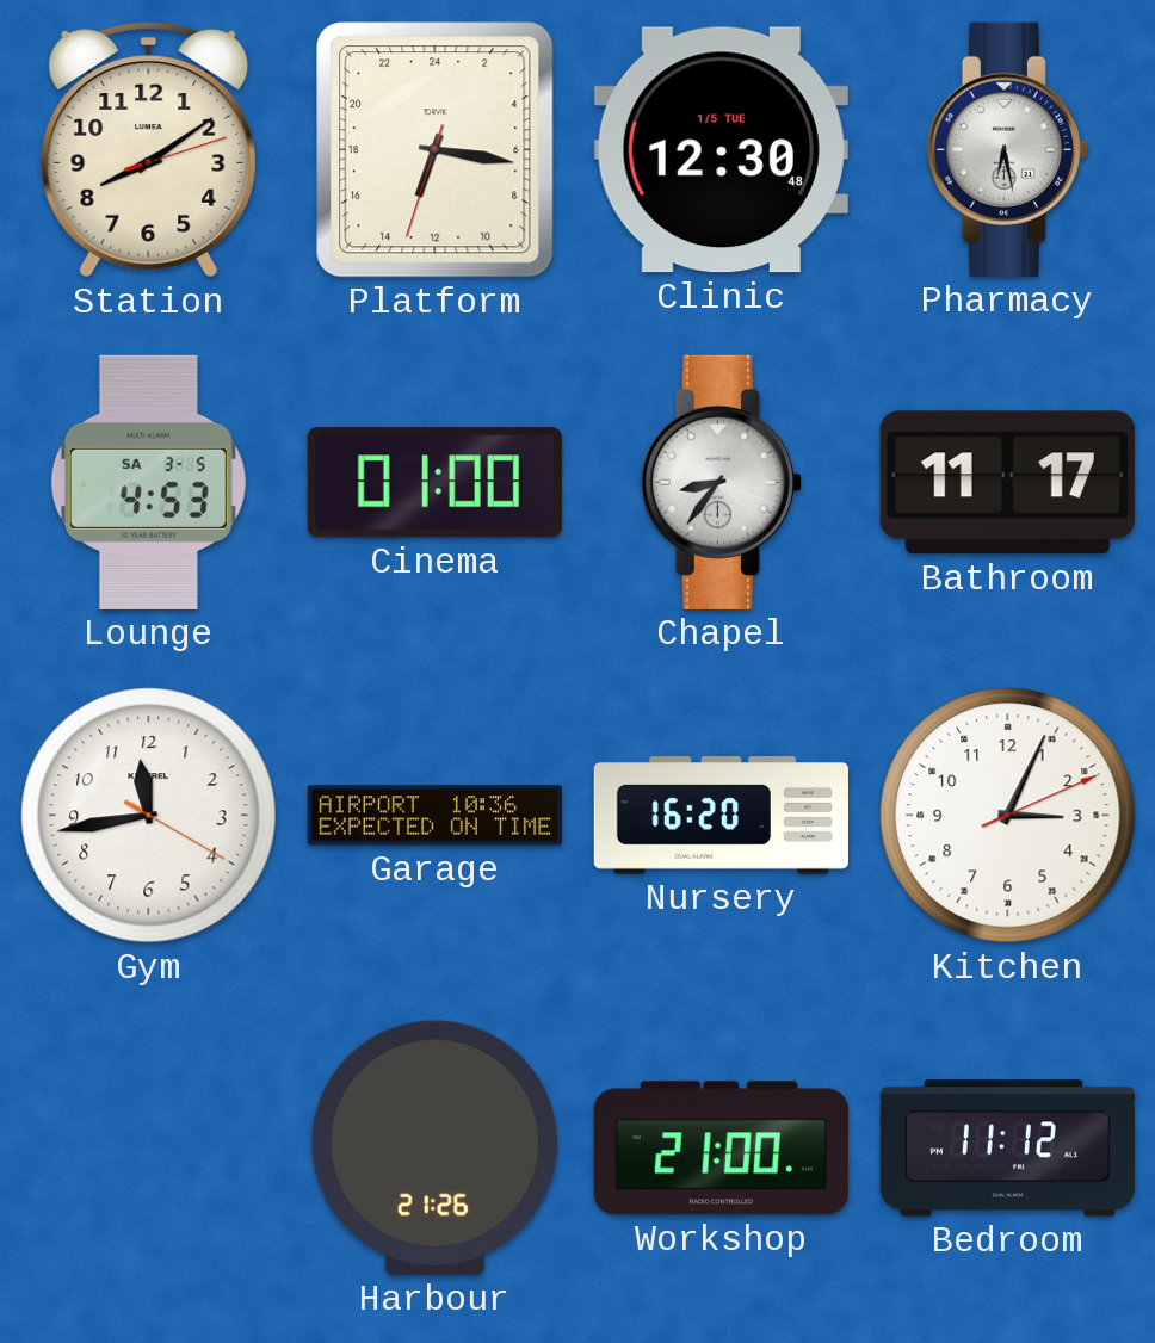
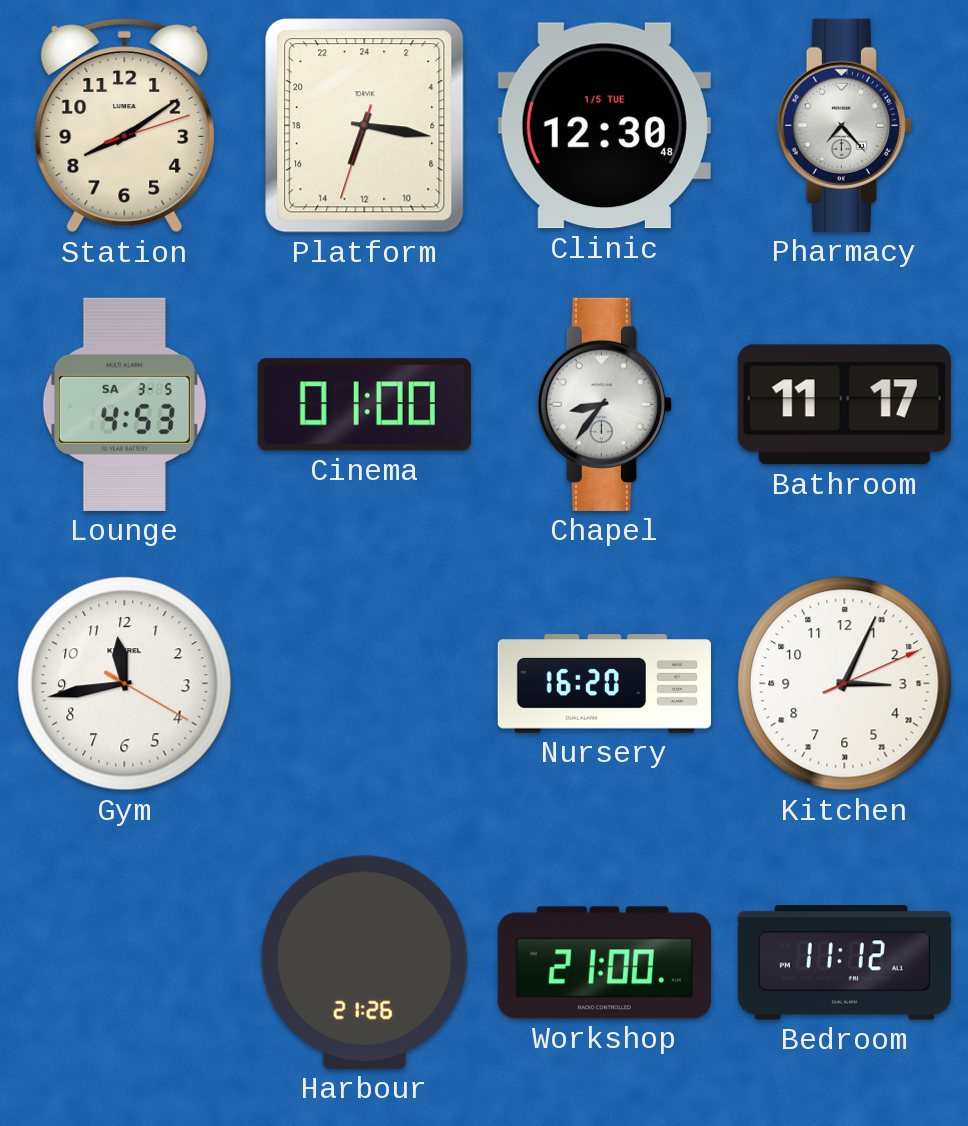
Pharmacy: 6:28 -> 7:23
Garage: 10:36 -> none
